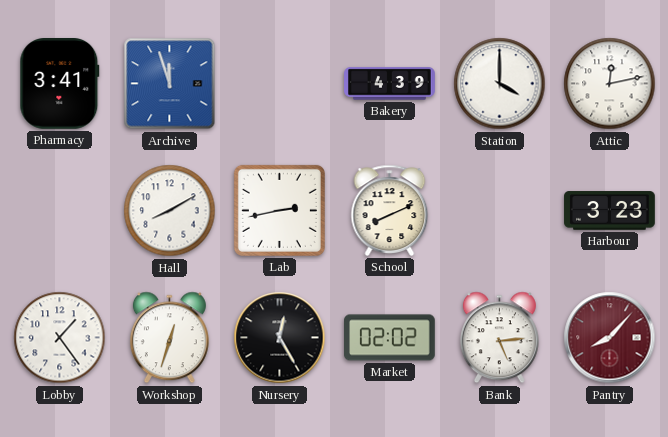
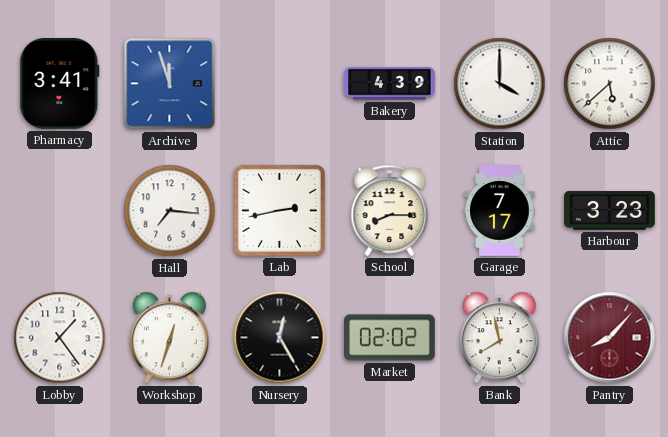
Attic: 12:13 -> 5:38
Hall: 8:10 -> 7:16
School: 8:11 -> 8:15
Garage: none -> 7:17
Bank: 5:14 -> 7:58
